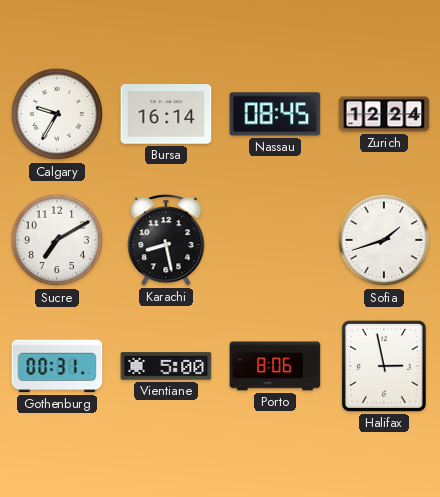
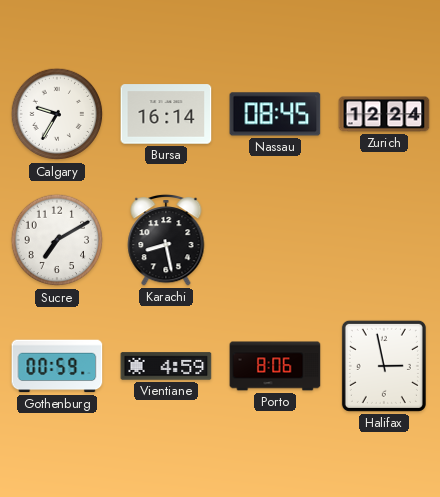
Sofia: 1:42 -> none
Gothenburg: 00:31 -> 00:59
Vientiane: 5:00 -> 4:59
